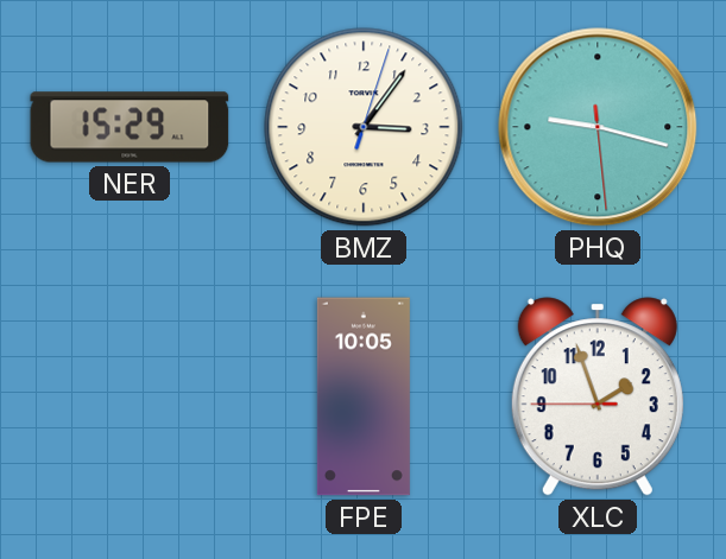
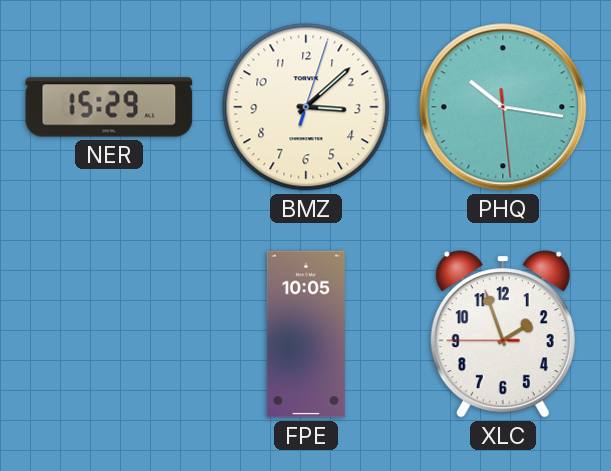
BMZ: 3:06 -> 3:08
PHQ: 9:17 -> 10:16
